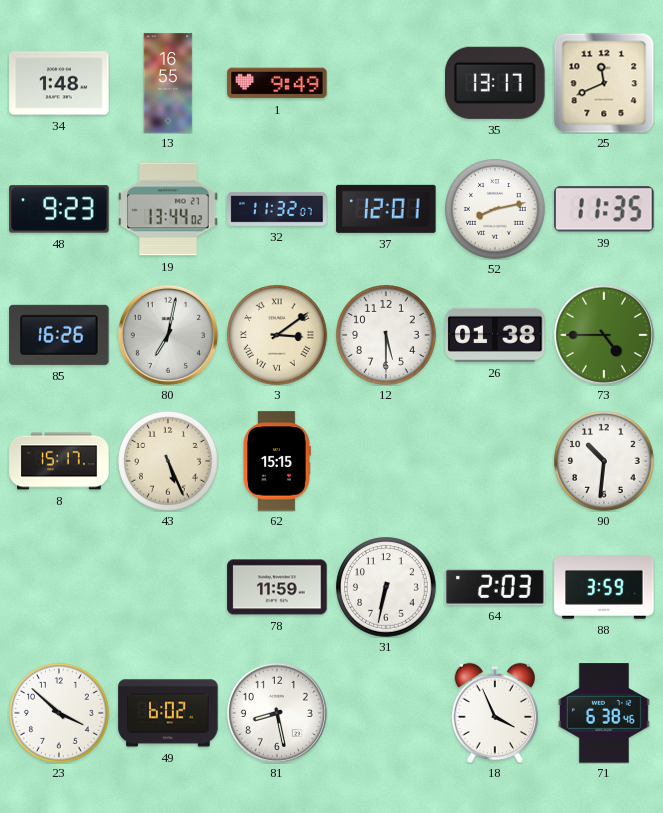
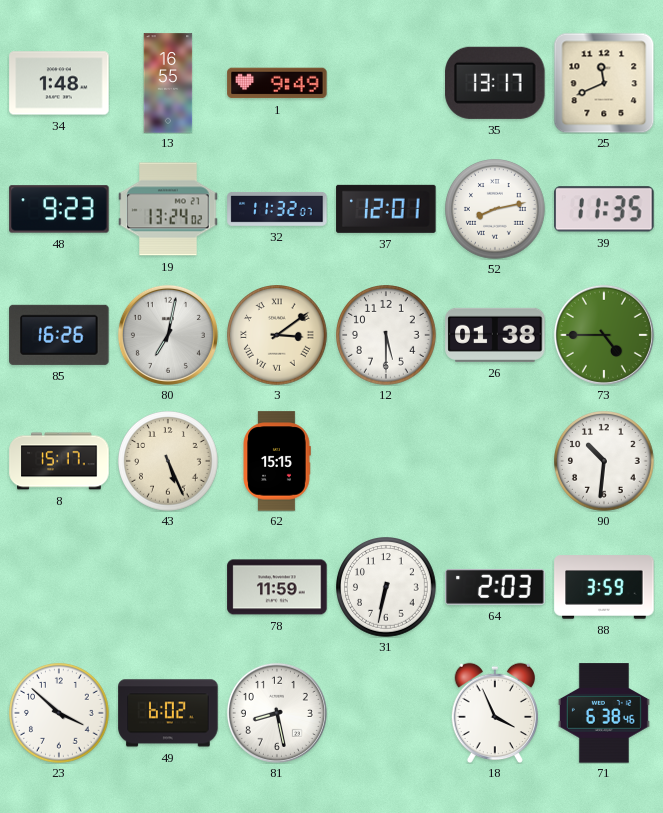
19: 13:44 -> 13:24
